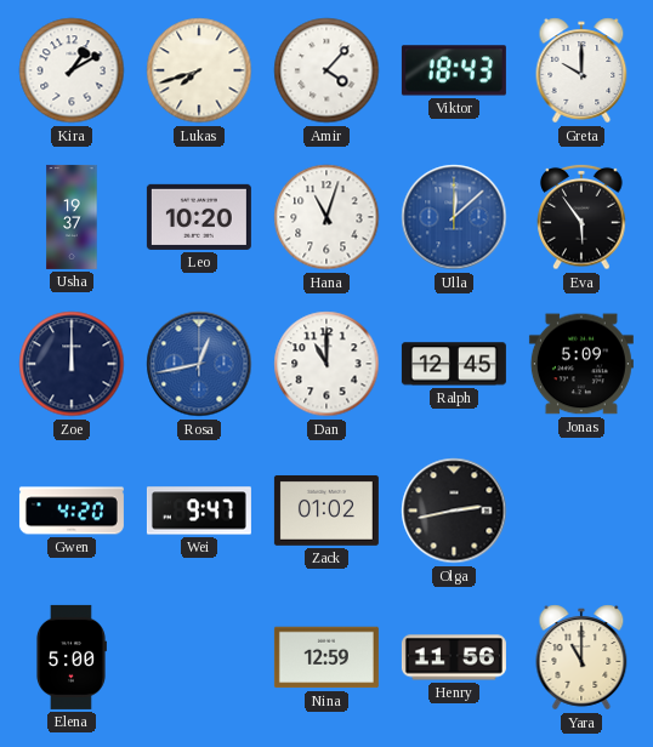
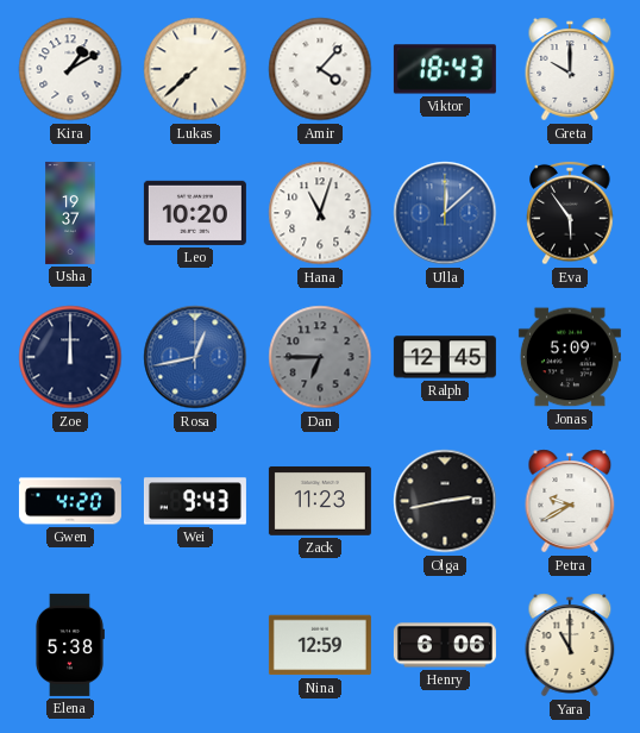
Lukas: 7:42 -> 7:38
Dan: 11:00 -> 6:45
Dan dial: white -> grey
Wei: 9:47 -> 9:43
Zack: 01:02 -> 11:23
Petra: none -> 9:40
Elena: 5:00 -> 5:38
Henry: 11:56 -> 6:06
